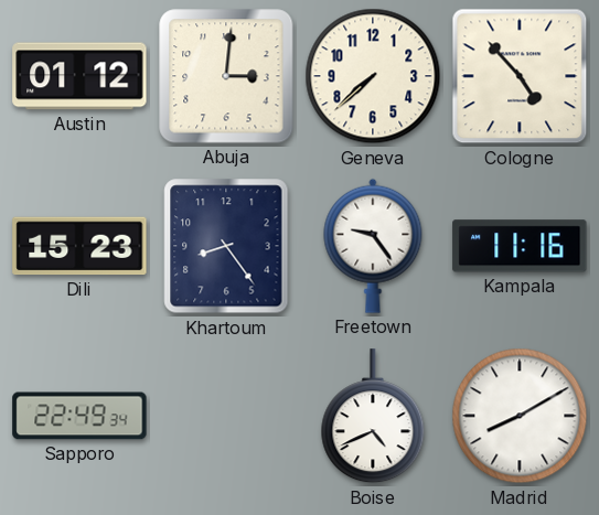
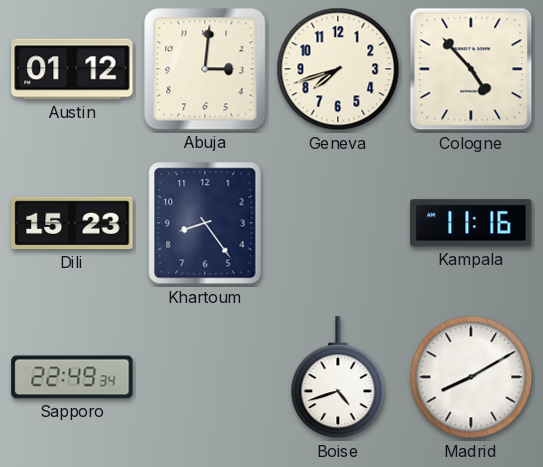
Geneva: 7:38 -> 7:42
Freetown: 9:24 -> none
Boise: 4:41 -> 4:42
